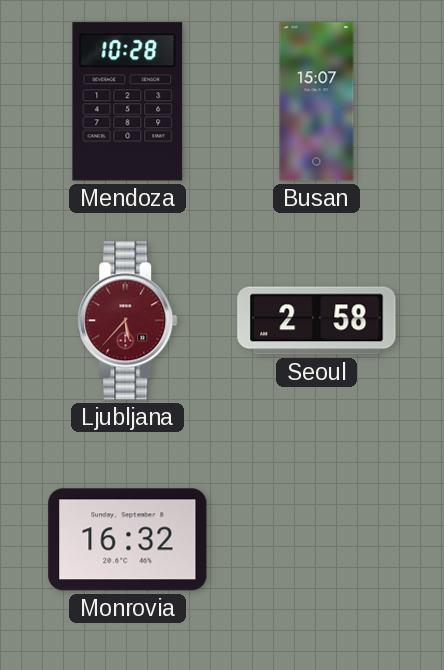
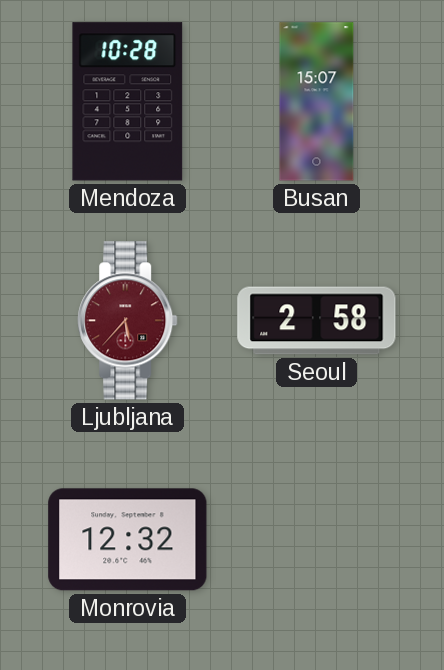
Monrovia: 16:32 -> 12:32
